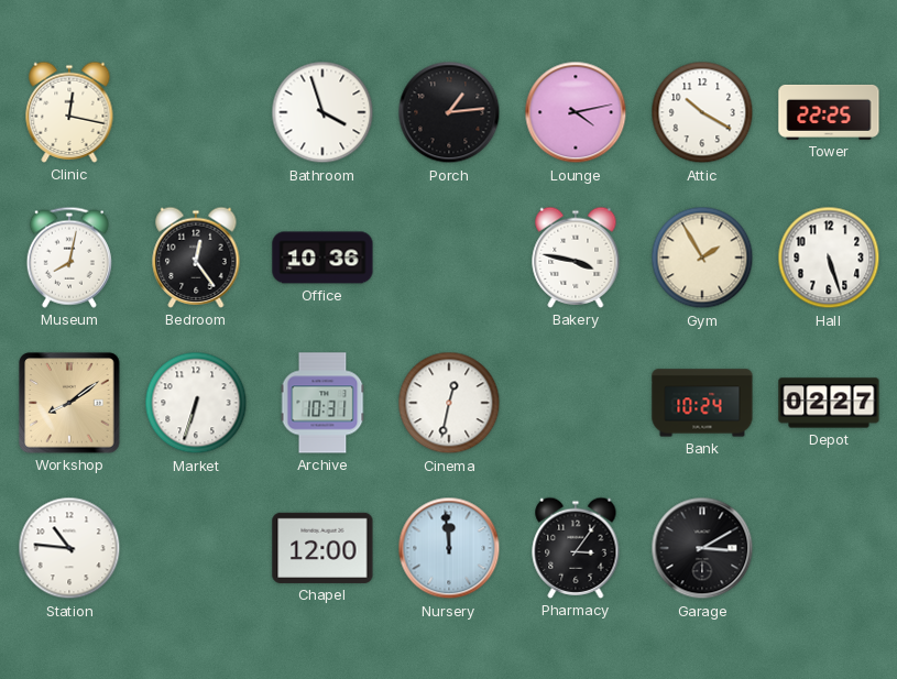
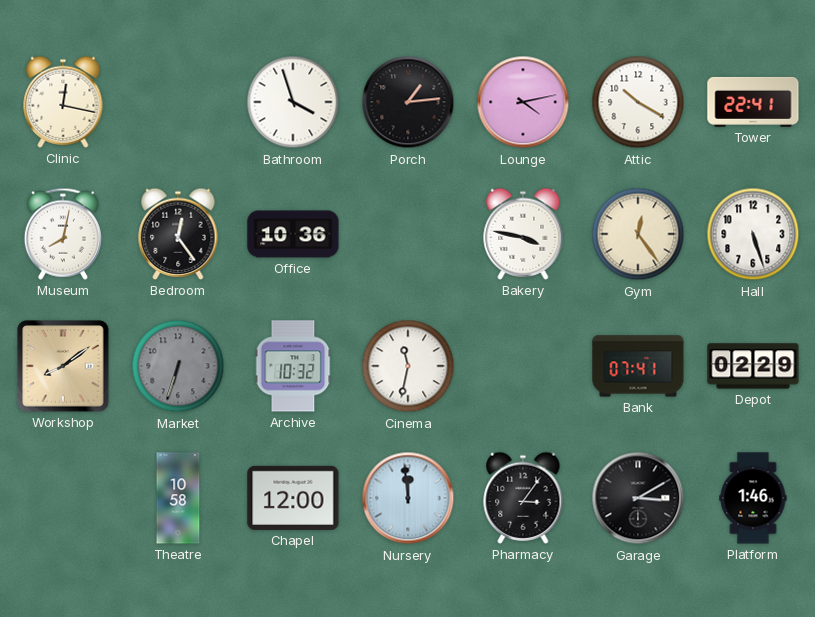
Tower: 22:25 -> 22:41
Gym: 1:55 -> 12:24
Market dial: white -> grey
Archive: 10:31 -> 10:32
Cinema: 12:32 -> 11:32
Bank: 10:24 -> 07:41
Depot: 02:27 -> 02:29
Station: 10:46 -> none
Theatre: none -> 10:58
Platform: none -> 1:46
